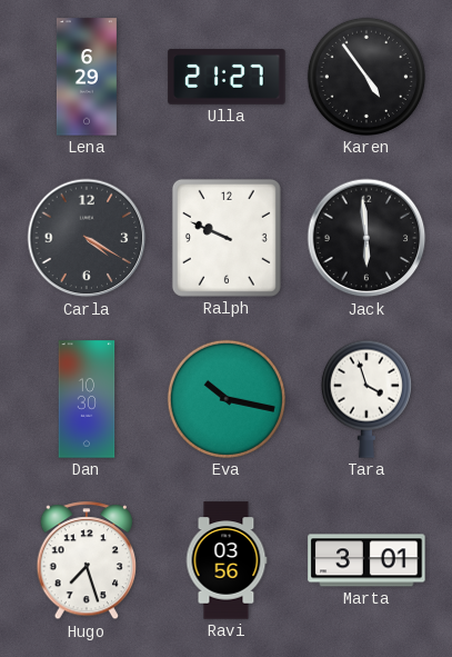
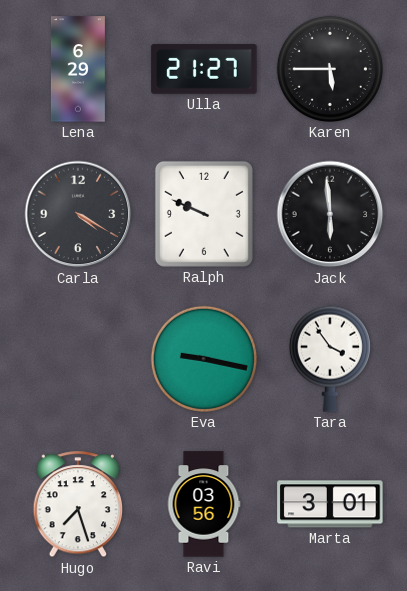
Karen: 4:54 -> 5:45
Dan: 10:30 -> none
Eva: 10:17 -> 9:17
Tara: 3:57 -> 3:54
